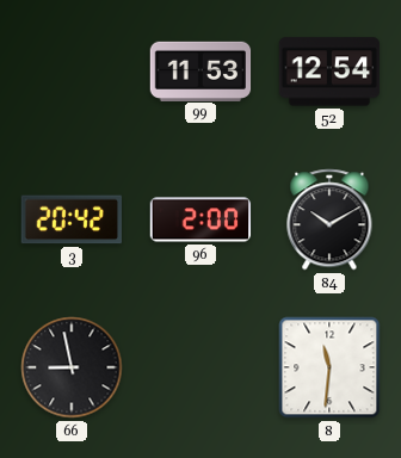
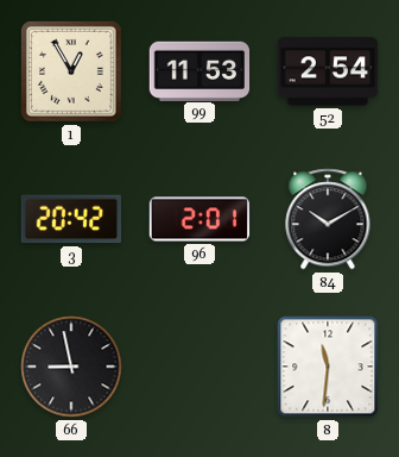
1: none -> 12:55
52: 12:54 -> 2:54
96: 2:00 -> 2:01
